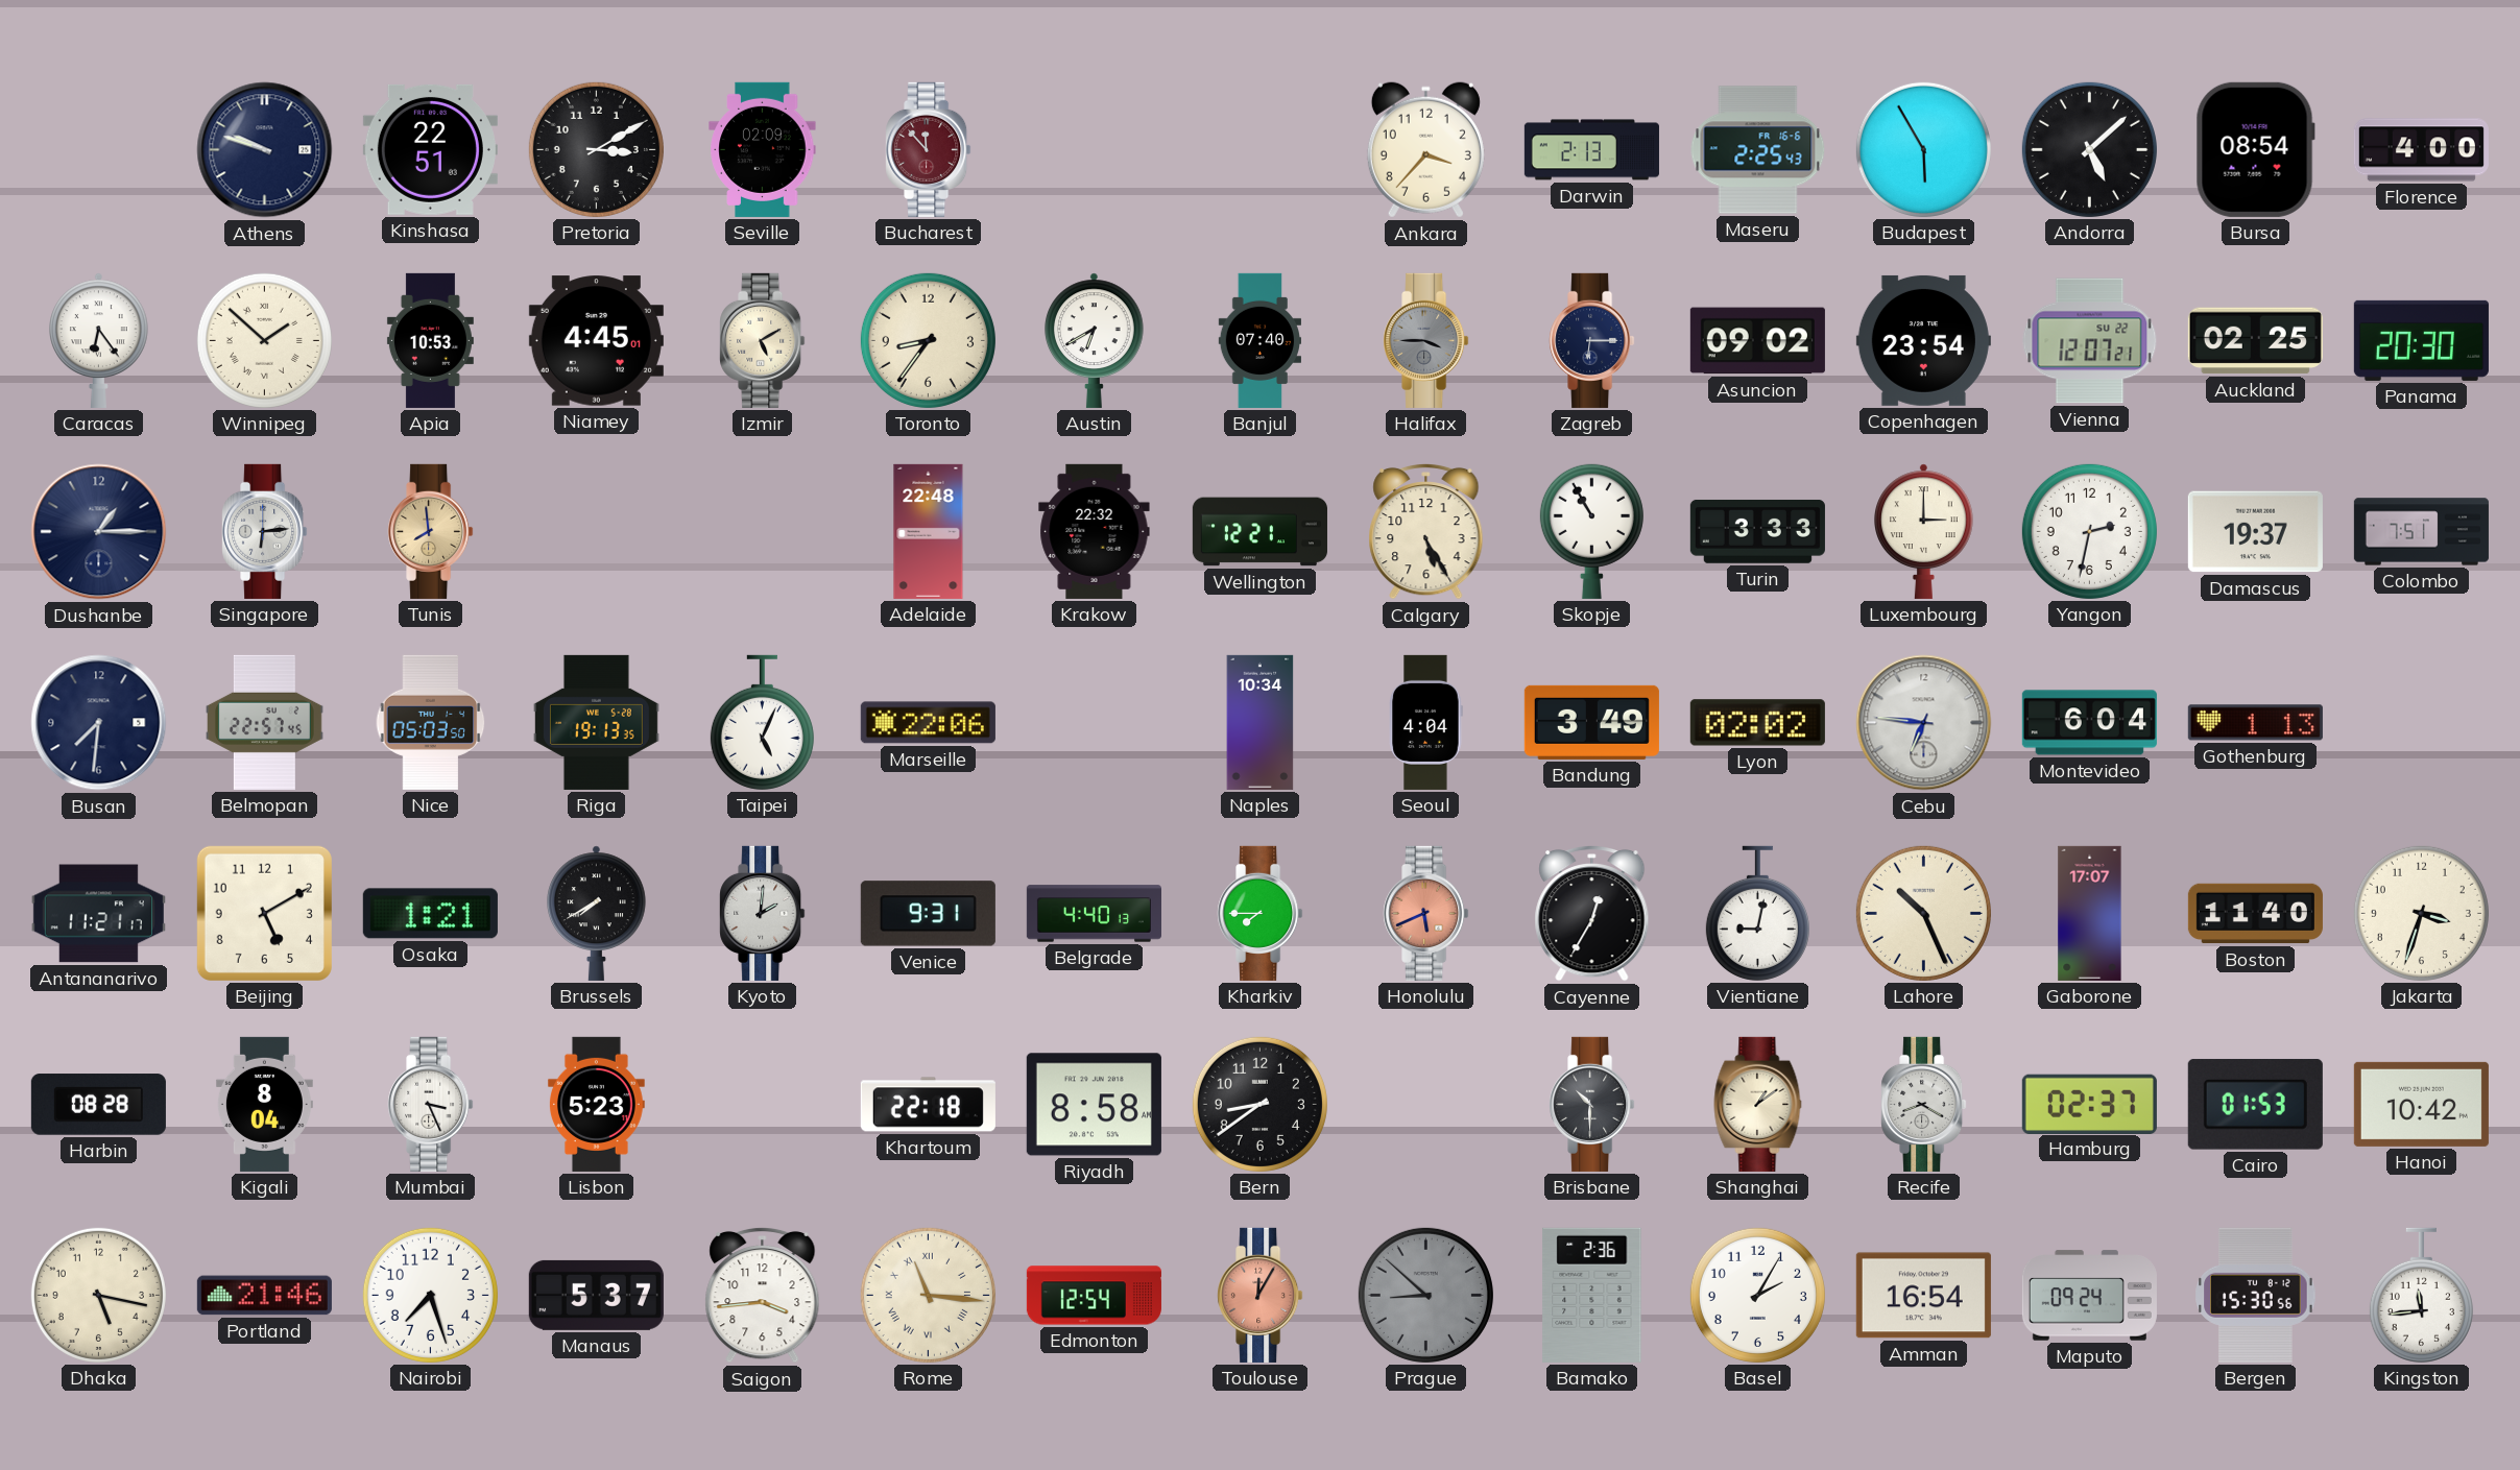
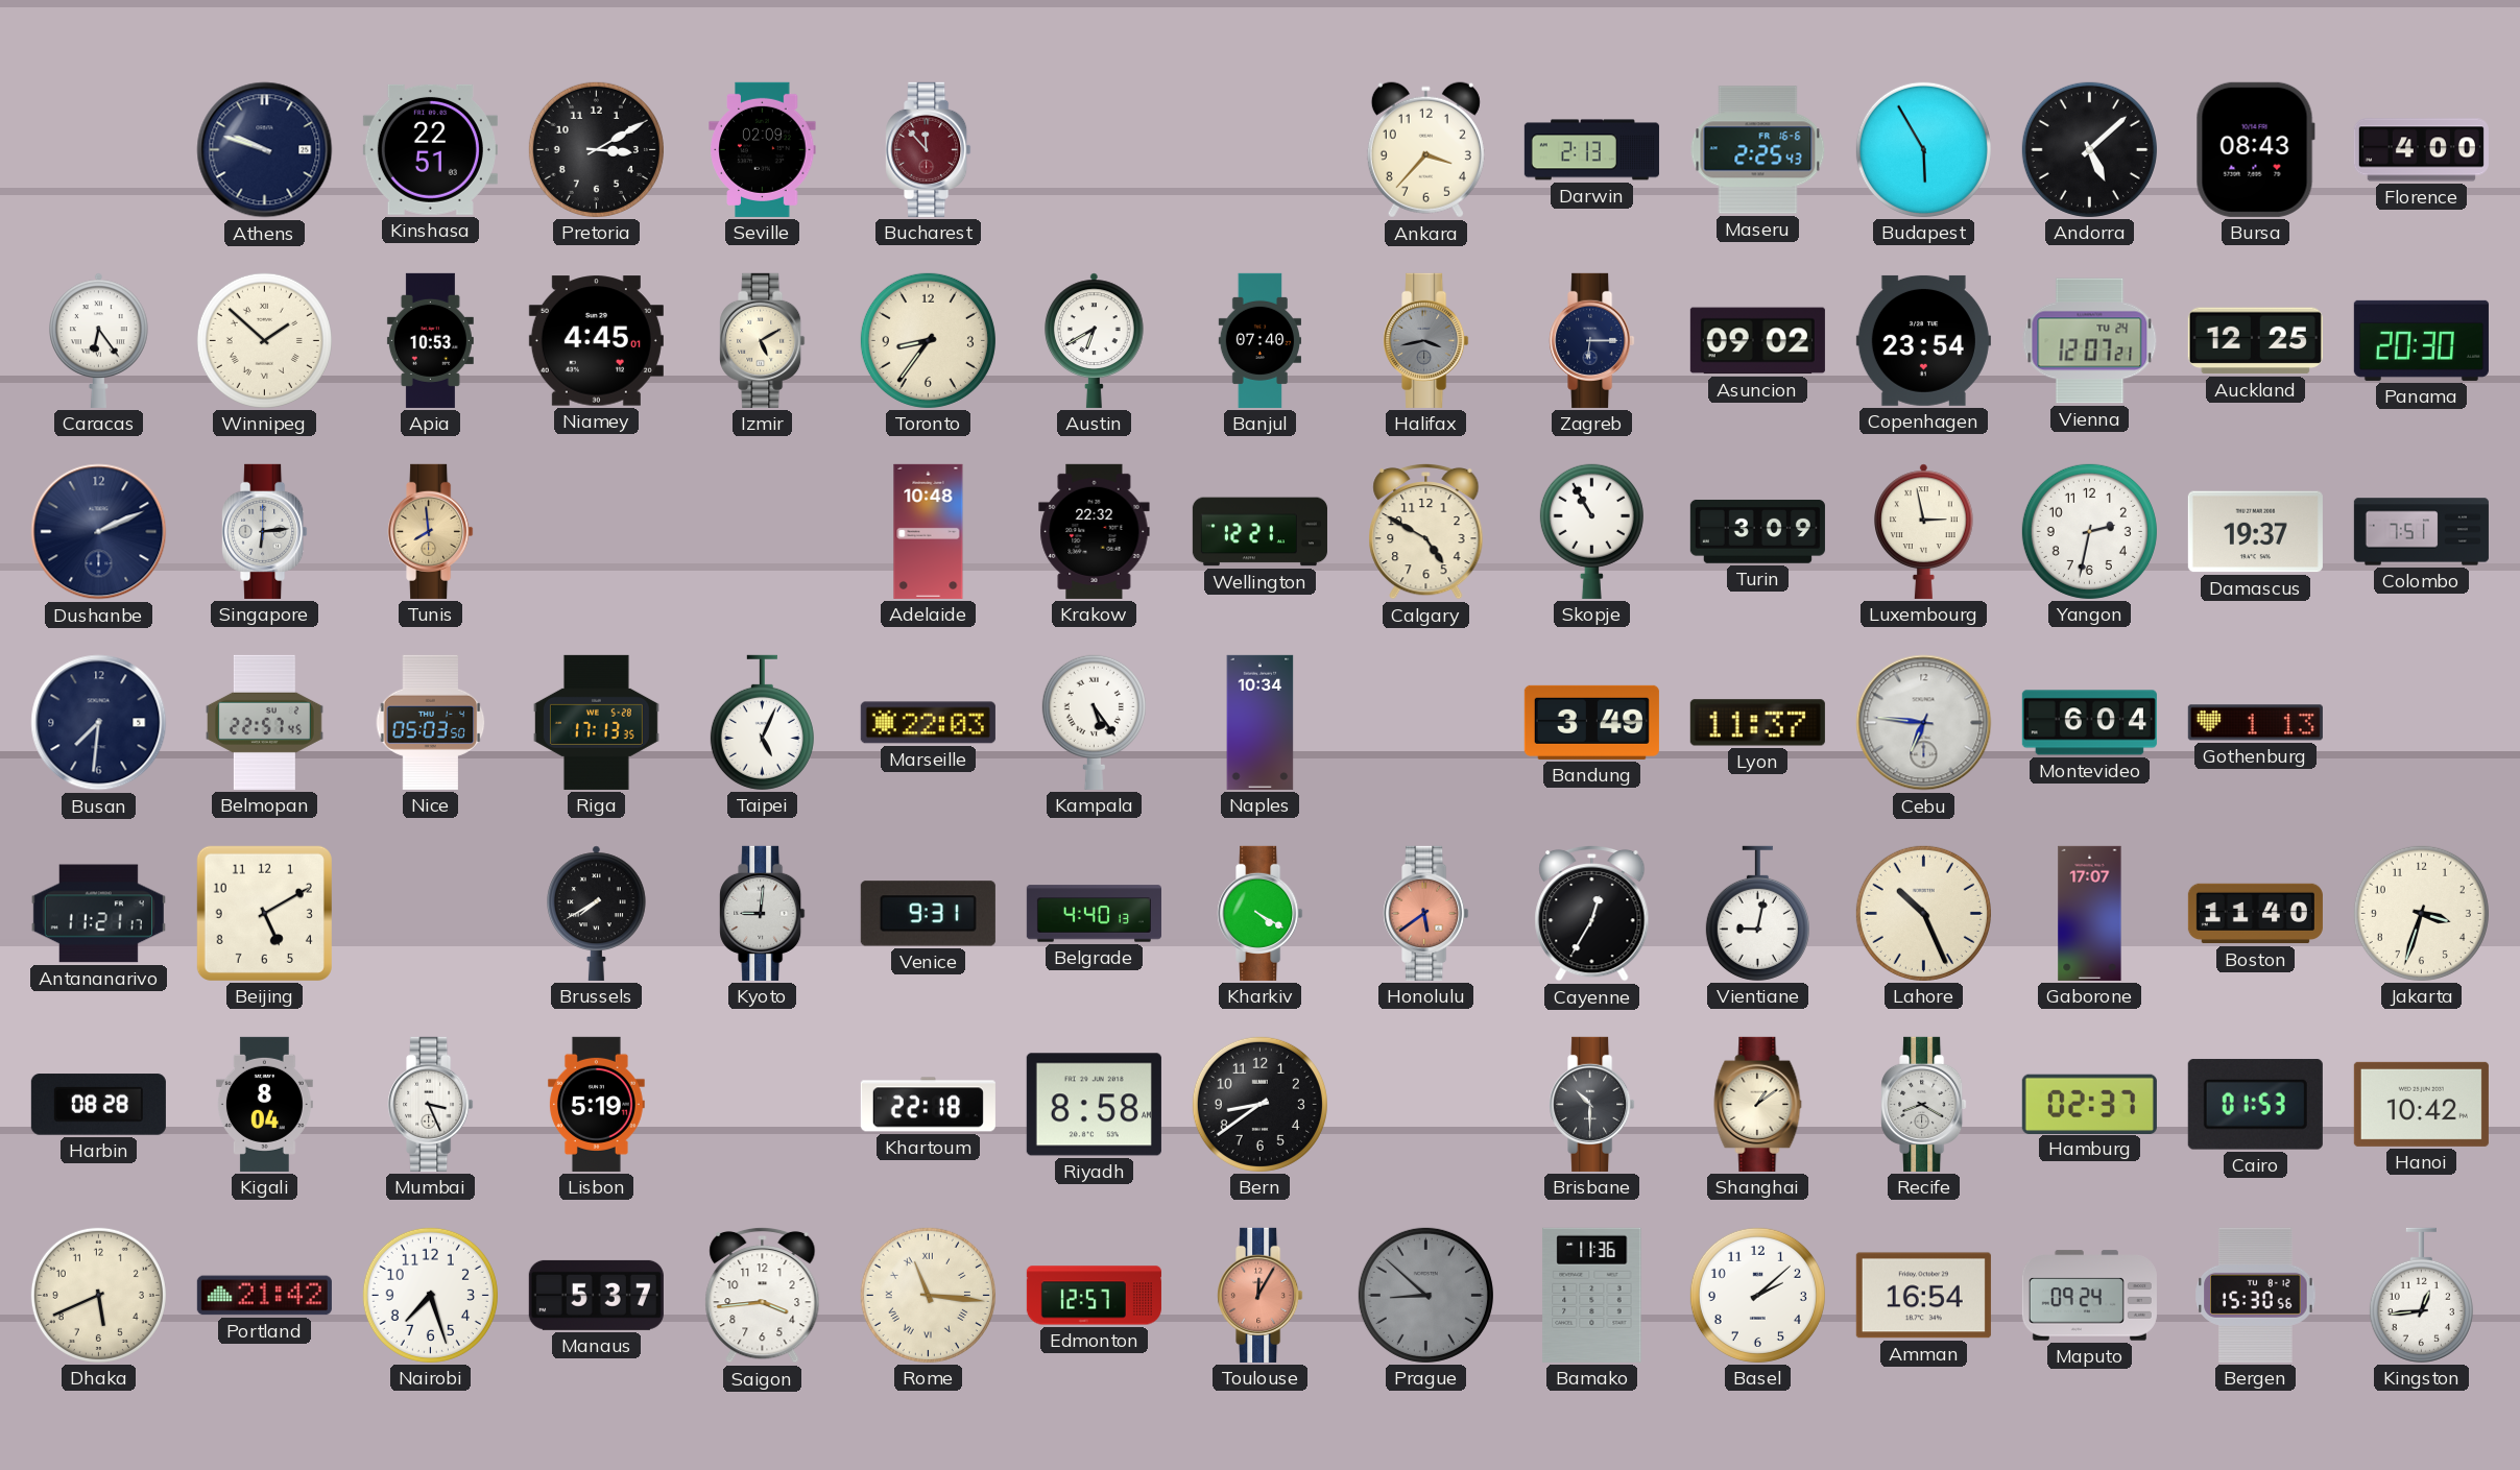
Bursa: 08:54 -> 08:43
Halifax: 3:45 -> 3:43
Vienna date: SU 22 -> TU 24
Auckland: 02:25 -> 12:25
Dushanbe: 1:15 -> 2:11
Adelaide: 22:48 -> 10:48
Calgary: 5:25 -> 4:50
Turin: 3:33 -> 3:09
Luxembourg: 3:00 -> 2:58
Riga: 19:13 -> 17:13
Marseille: 22:06 -> 22:03
Kampala: none -> 5:24
Seoul: 4:04 -> none
Lyon: 02:02 -> 11:37
Osaka: 1:21 -> none
Kyoto: 2:01 -> 9:01
Kharkiv: 7:45 -> 4:20
Honolulu: 5:41 -> 5:39
Lisbon: 5:23 -> 5:19
Dhaka: 5:17 -> 5:41
Portland: 21:46 -> 21:42
Edmonton: 12:54 -> 12:57
Bamako: 2:36 -> 11:36
Basel: 2:05 -> 2:08
Kingston: 11:44 -> 12:44
